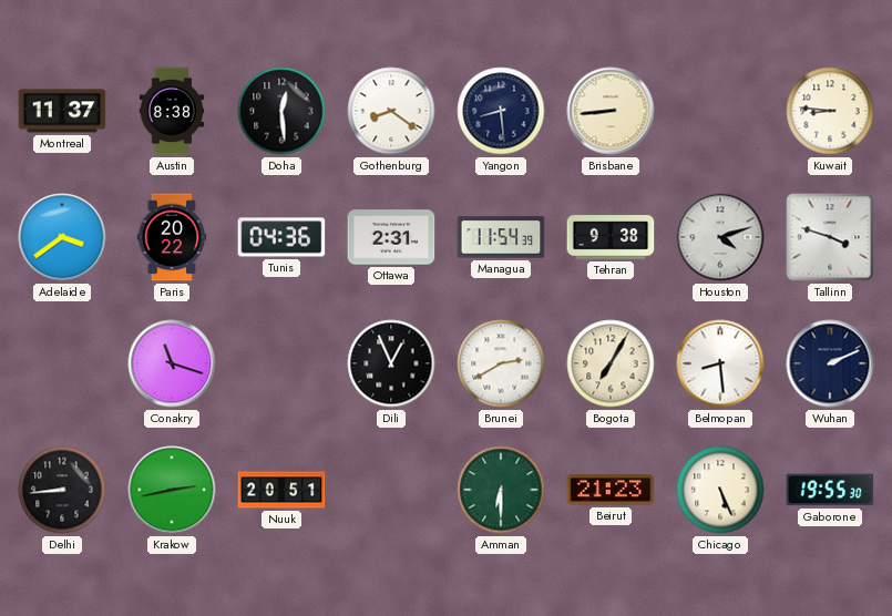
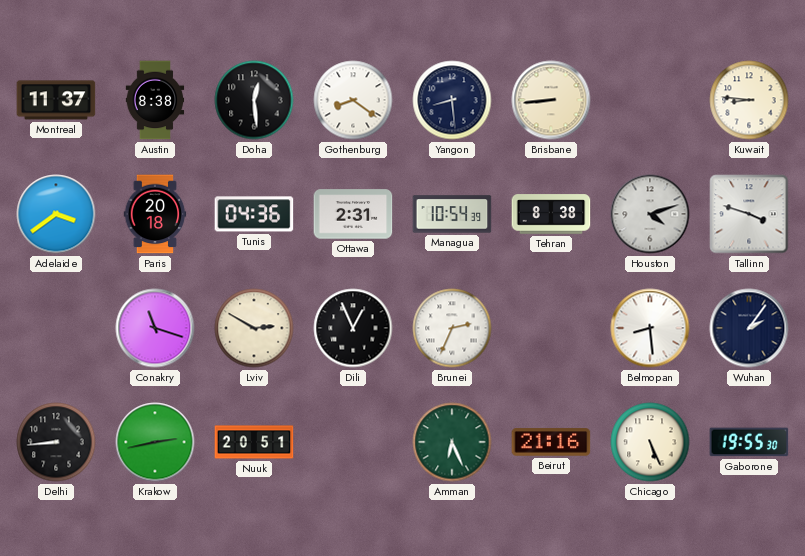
Paris: 20:22 -> 20:18
Managua: 11:54 -> 10:54
Tehran: 9:38 -> 8:38
Lviv: none -> 2:50
Brunei: 2:40 -> 2:34
Bogota: 7:05 -> none
Wuhan: 2:11 -> 2:06
Amman: 6:30 -> 6:26
Beirut: 21:23 -> 21:16
